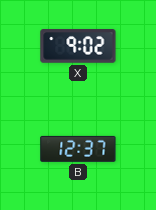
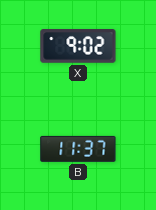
B: 12:37 -> 11:37
